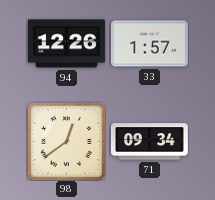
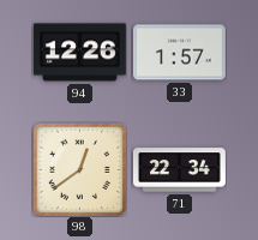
71: 09:34 -> 22:34
